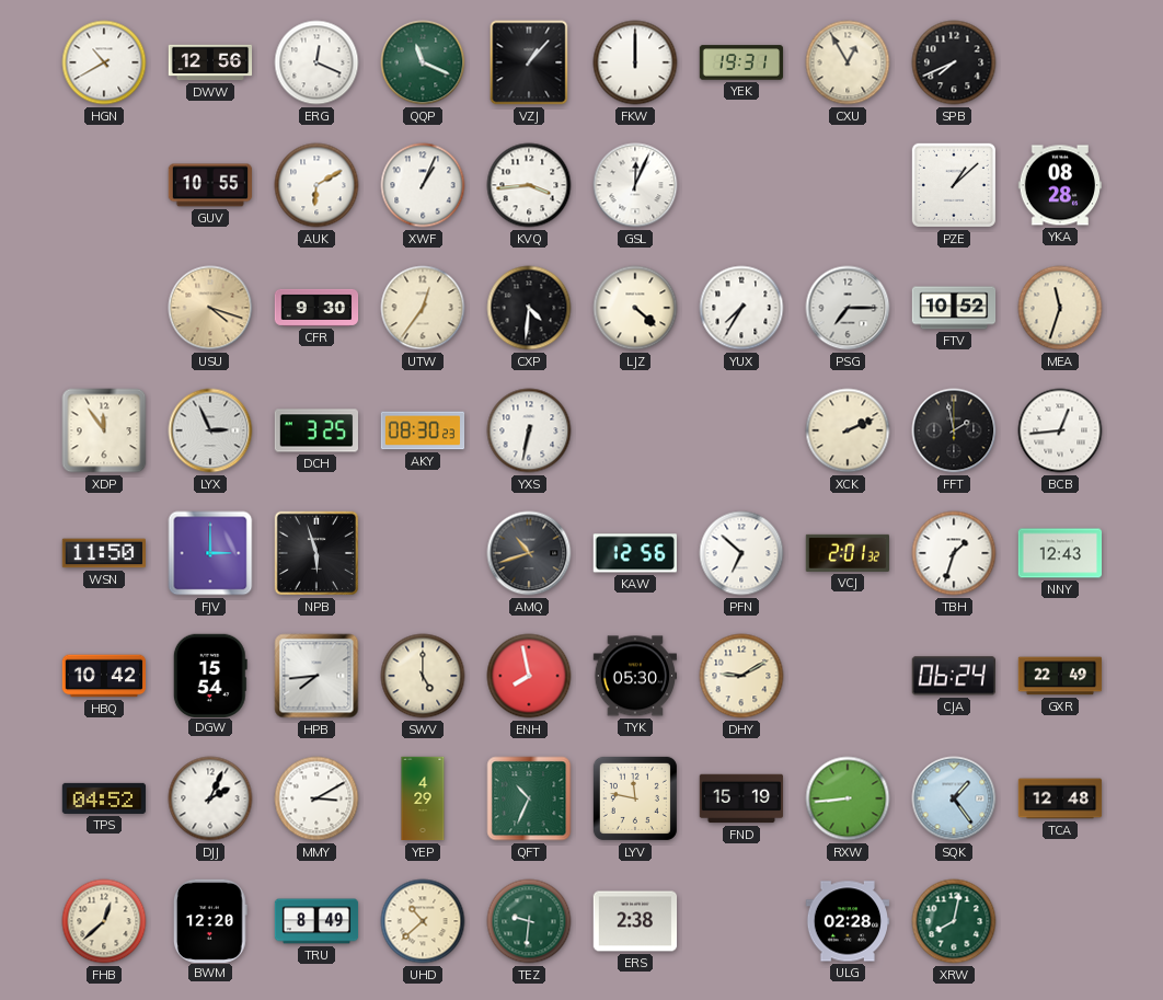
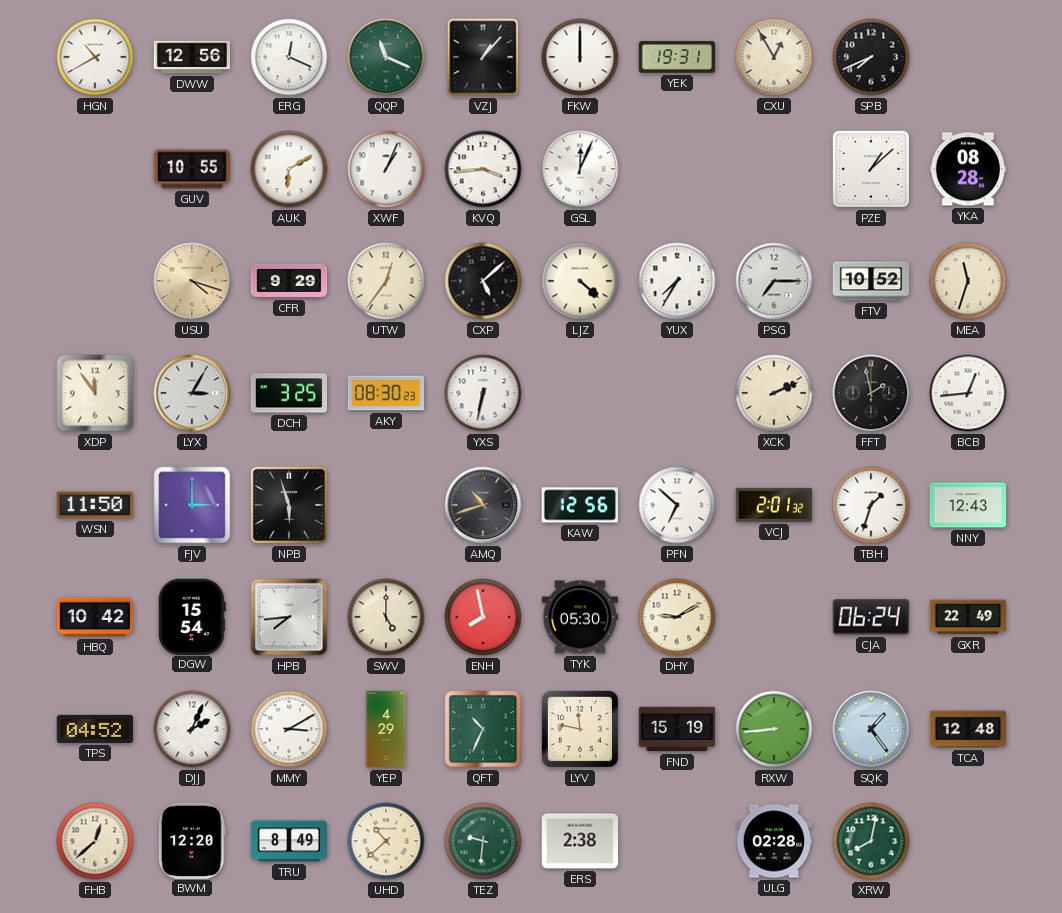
CFR: 9:30 -> 9:29
CXP: 4:31 -> 5:08
LYX: 2:56 -> 3:05
